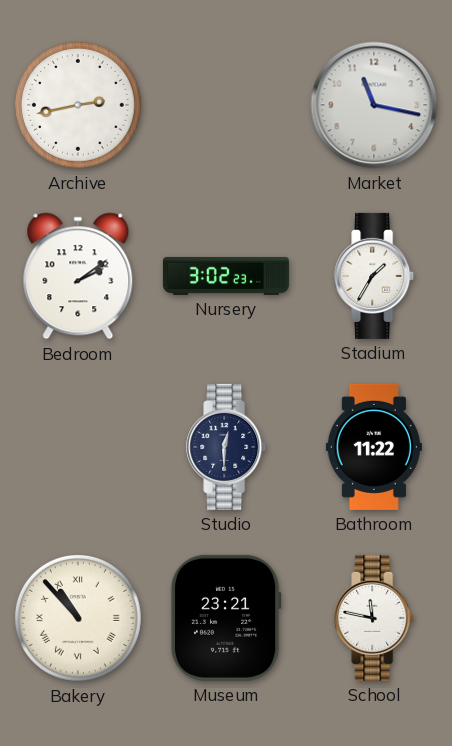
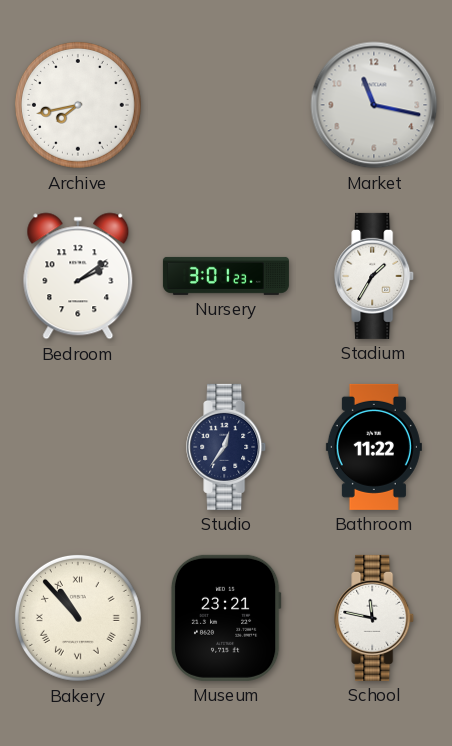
Archive: 2:43 -> 7:43
Nursery: 3:02 -> 3:01
Studio: 12:30 -> 12:36
